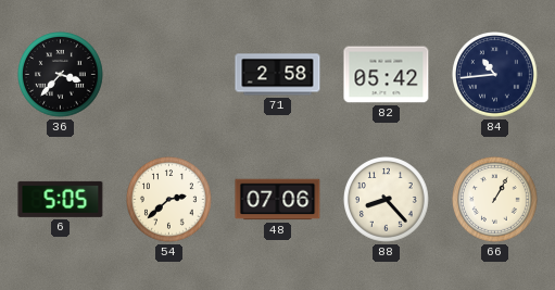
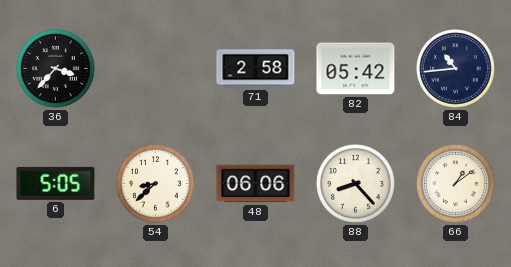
54: 2:38 -> 8:38
48: 07:06 -> 06:06
66: 1:05 -> 1:09
